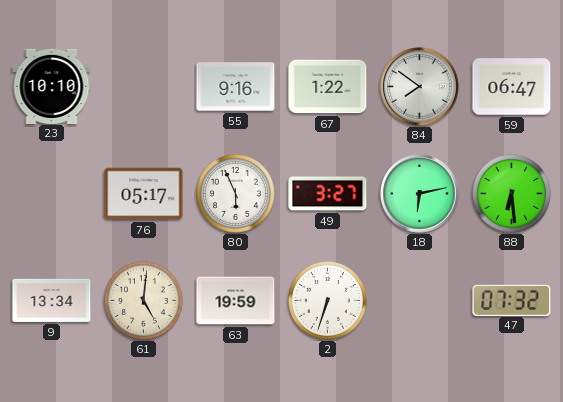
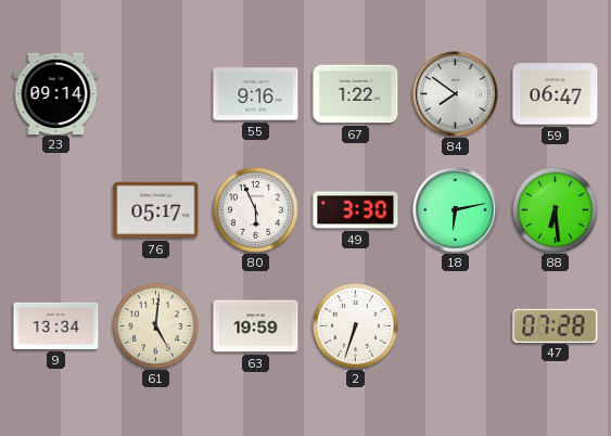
23: 10:10 -> 09:14
49: 3:27 -> 3:30
47: 07:32 -> 07:28
